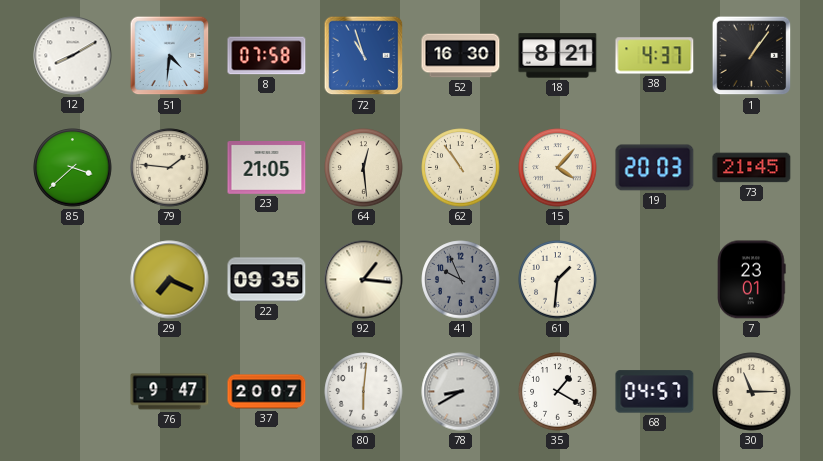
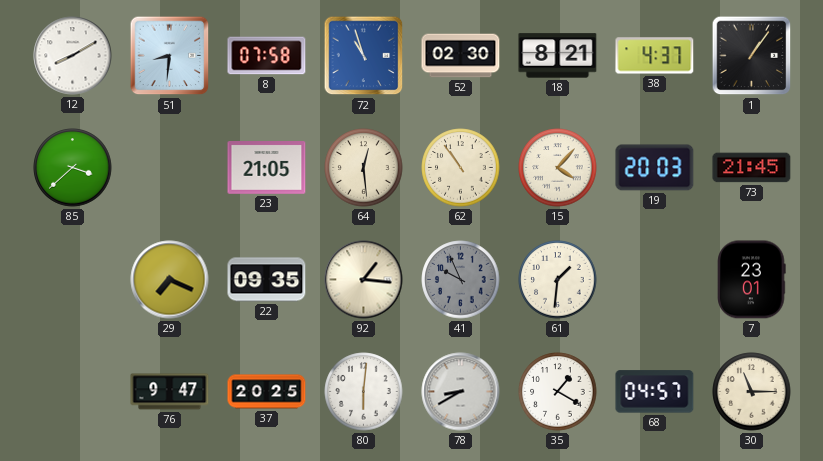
51: 4:31 -> 8:31
52: 16:30 -> 02:30
79: 1:46 -> none
37: 20:07 -> 20:25
